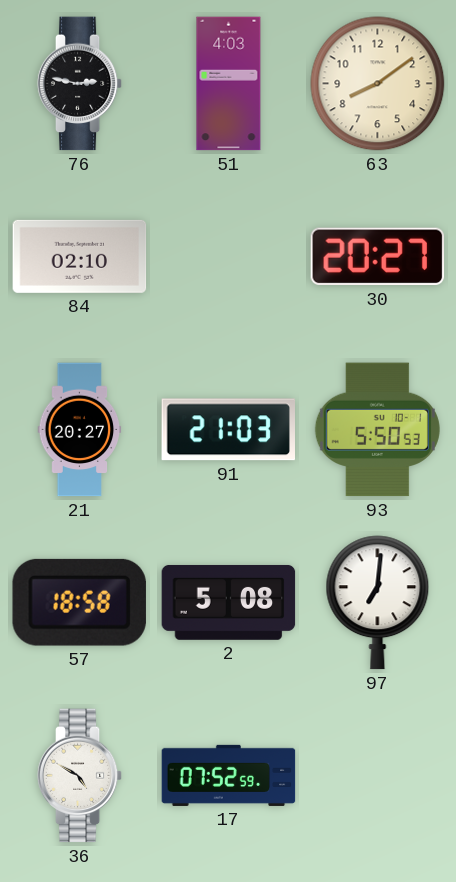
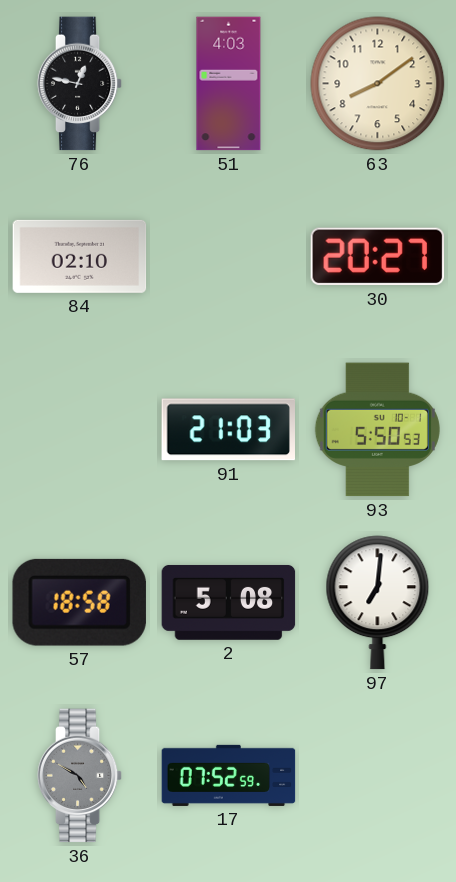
76: 2:47 -> 12:47
21: 20:27 -> none
36 dial: white -> grey
